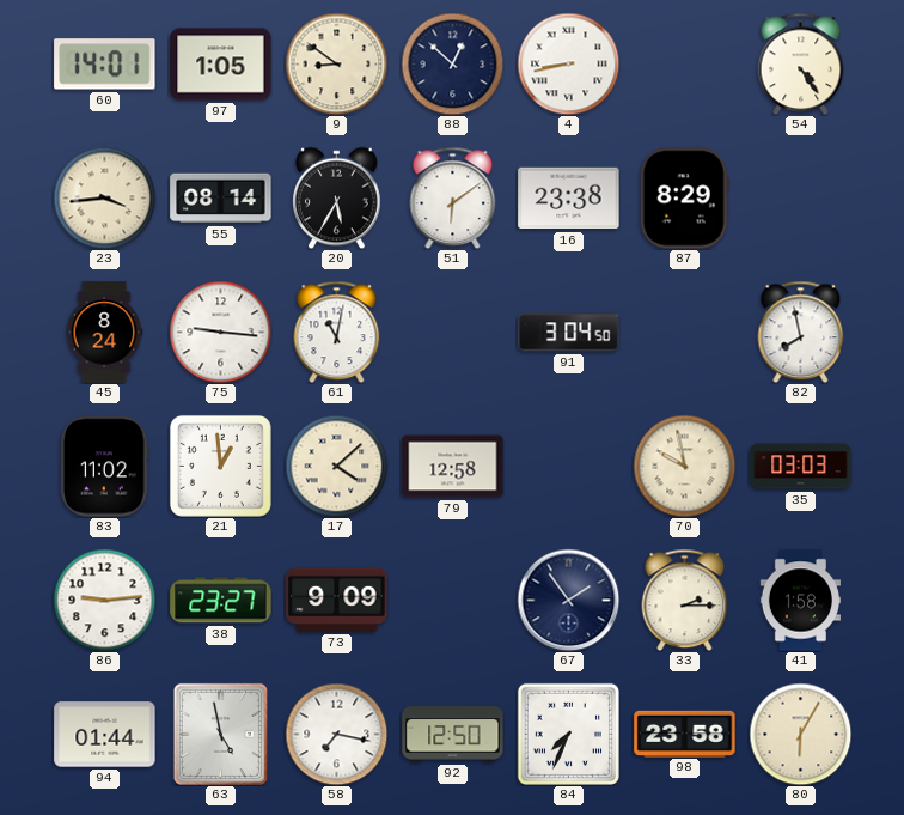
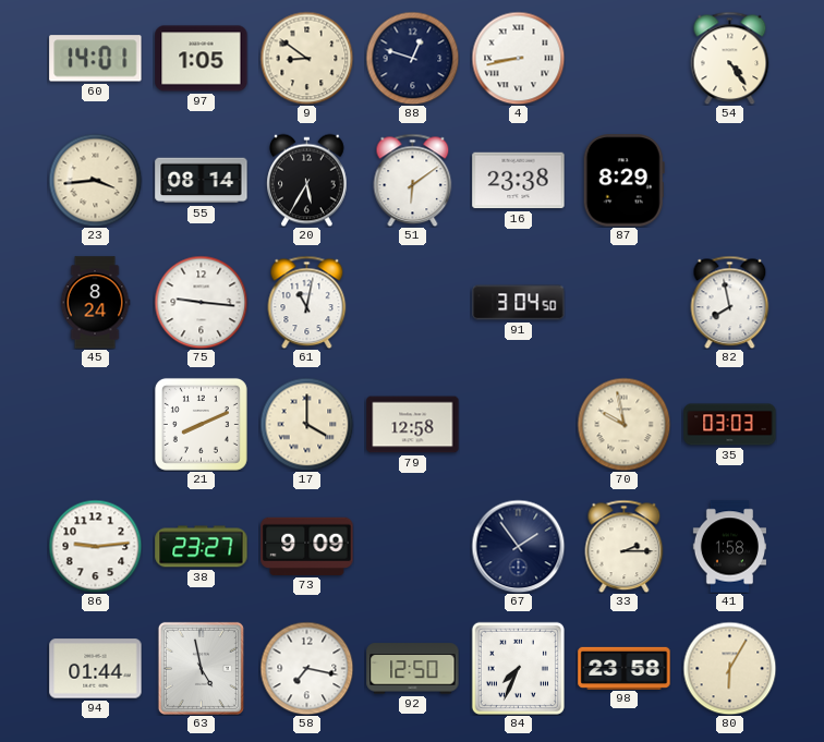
88: 12:52 -> 12:48
83: 11:02 -> none
21: 12:59 -> 8:11
17: 4:08 -> 4:00
